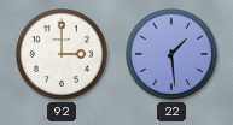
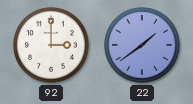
22: 1:29 -> 1:39
